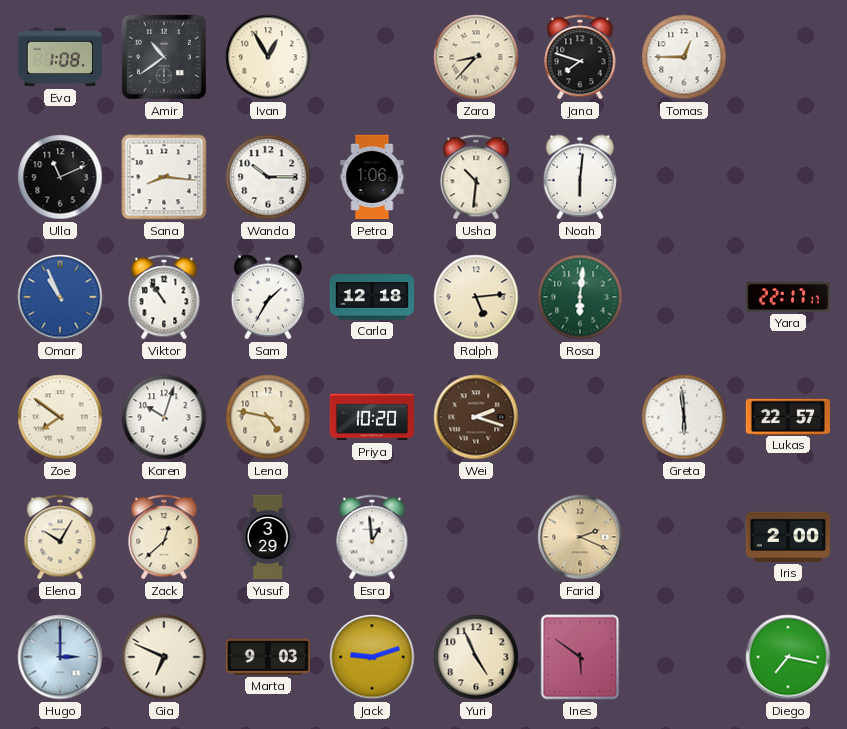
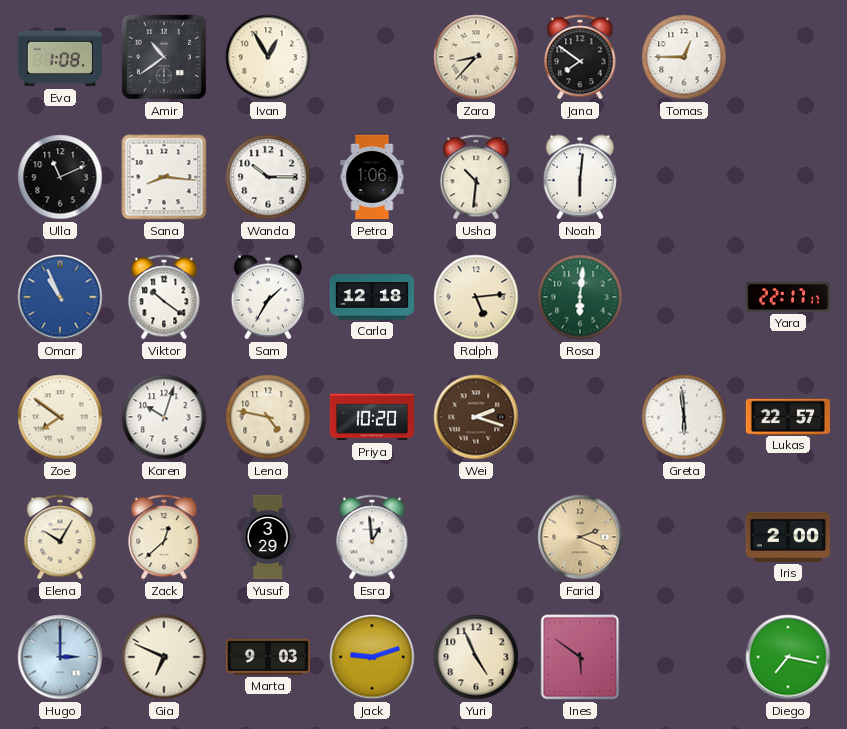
Jana: 7:48 -> 7:51
Viktor: 10:54 -> 10:21
